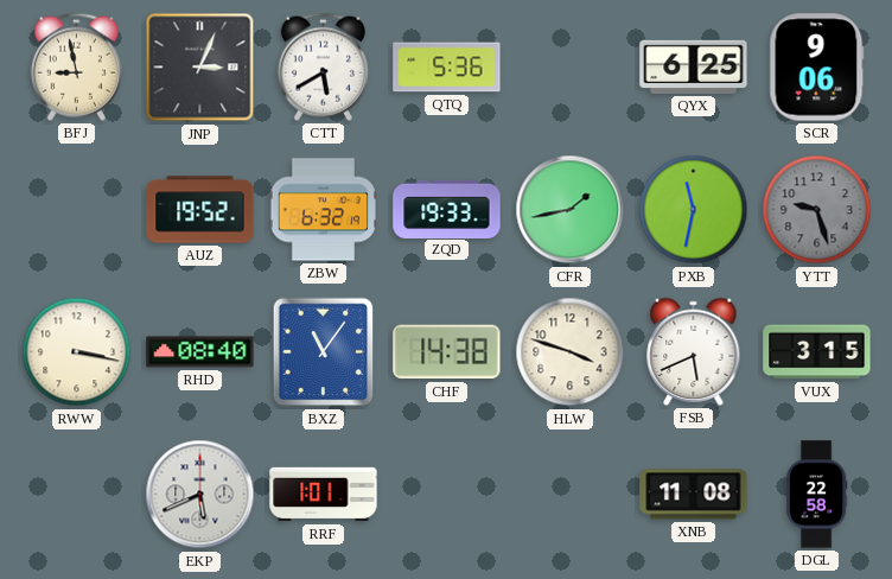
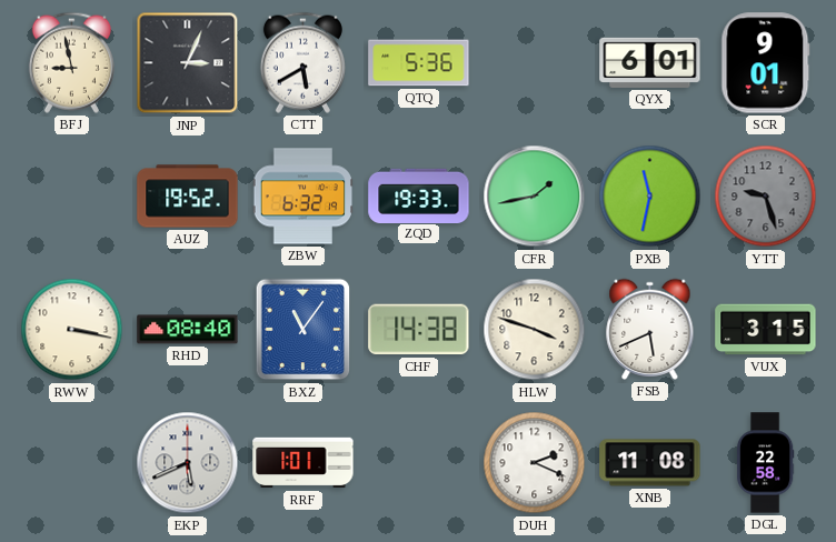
QYX: 6:25 -> 6:01
SCR: 9:06 -> 9:01
DUH: none -> 2:19
